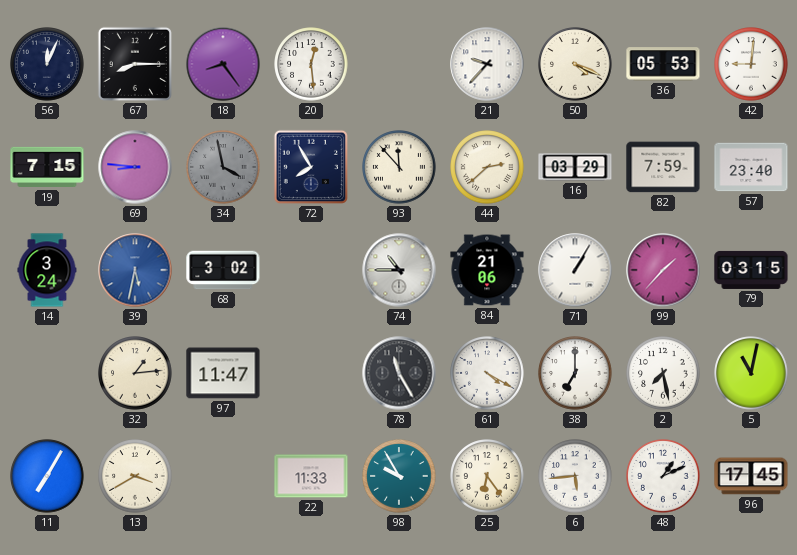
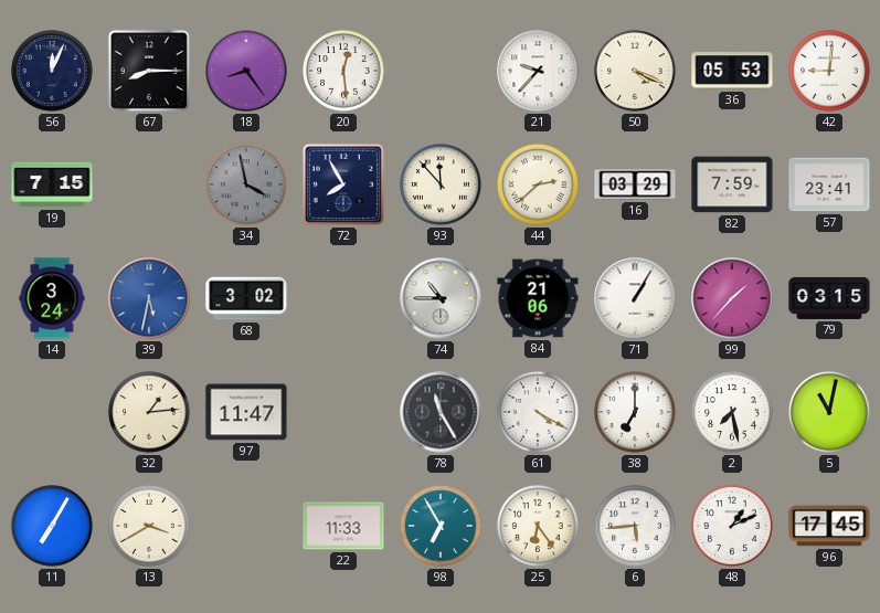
69: 8:46 -> none
57: 23:40 -> 23:41
98: 9:55 -> 6:55
